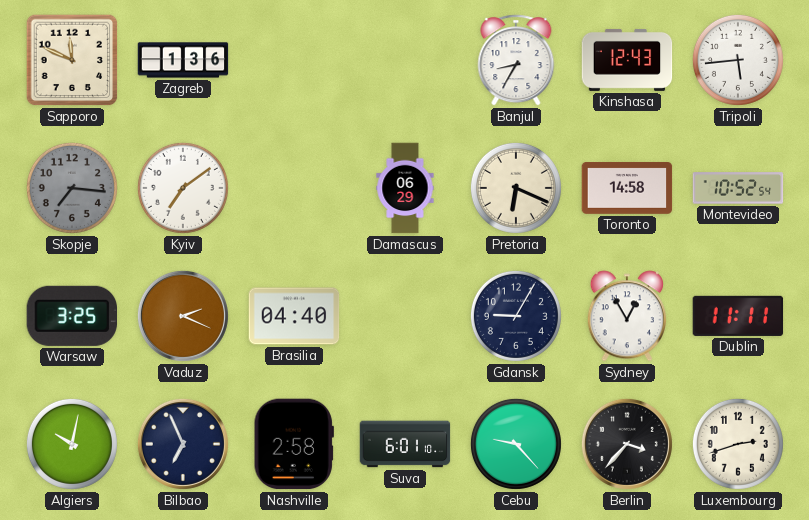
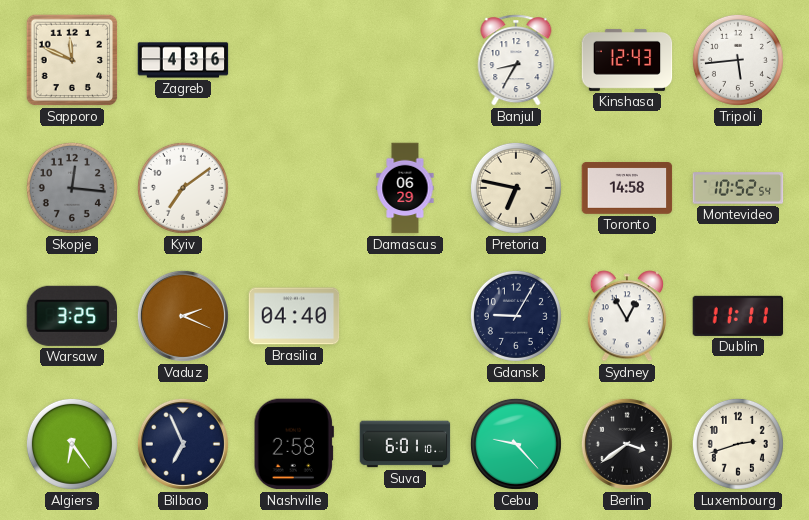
Zagreb: 1:36 -> 4:36
Skopje: 7:16 -> 12:16
Pretoria: 6:19 -> 6:47
Algiers: 10:02 -> 6:24
Berlin: 3:37 -> 3:39
